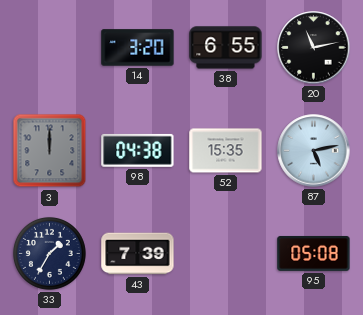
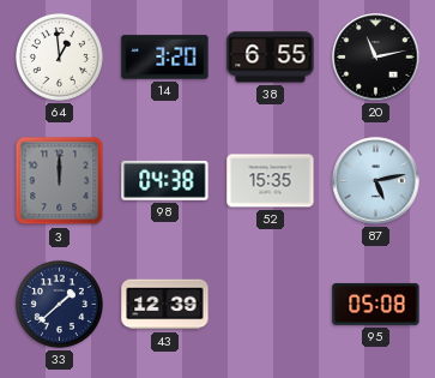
64: none -> 12:59
33: 1:35 -> 1:38
43: 7:39 -> 12:39
